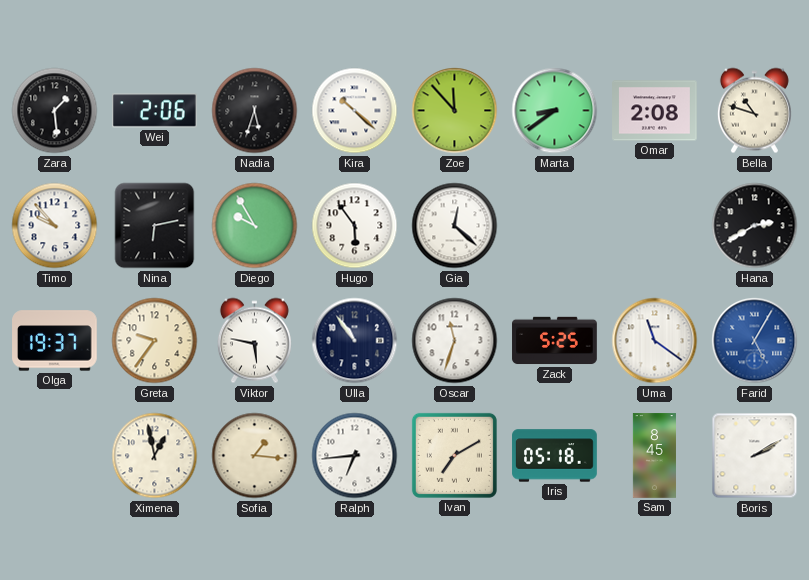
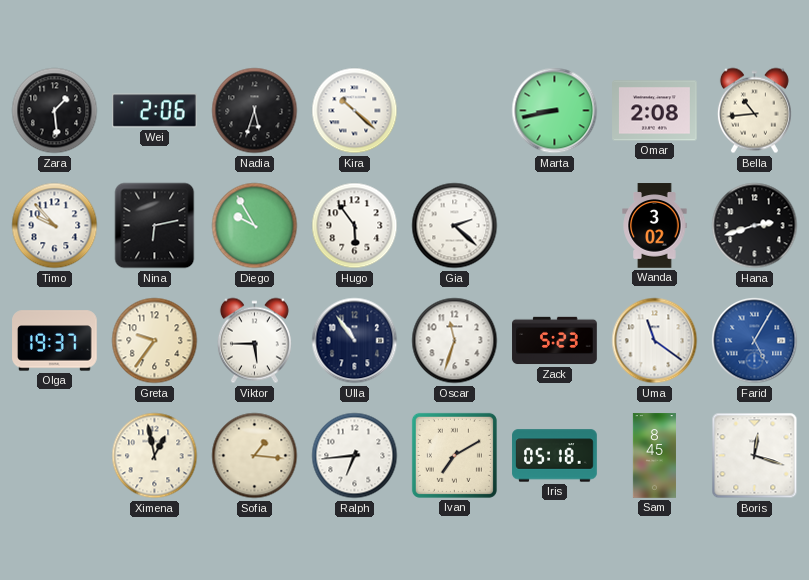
Zoe: 11:53 -> none
Marta: 8:39 -> 8:43
Bella: 10:48 -> 10:44
Gia: 12:22 -> 2:22
Wanda: none -> 3:02
Hana: 2:40 -> 2:42
Viktor: 5:47 -> 5:45
Zack: 5:25 -> 5:23
Boris: 2:10 -> 12:18
